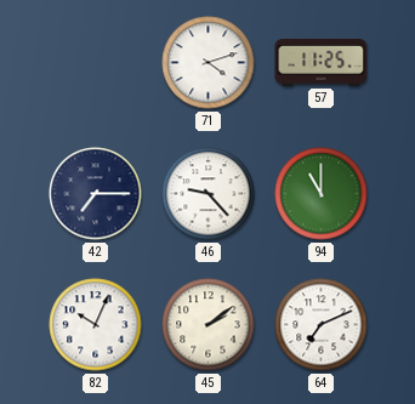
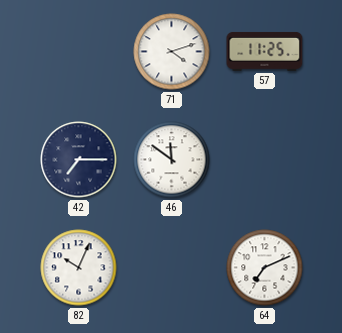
46: 9:23 -> 11:51
94: 11:00 -> none
45: 2:09 -> none
